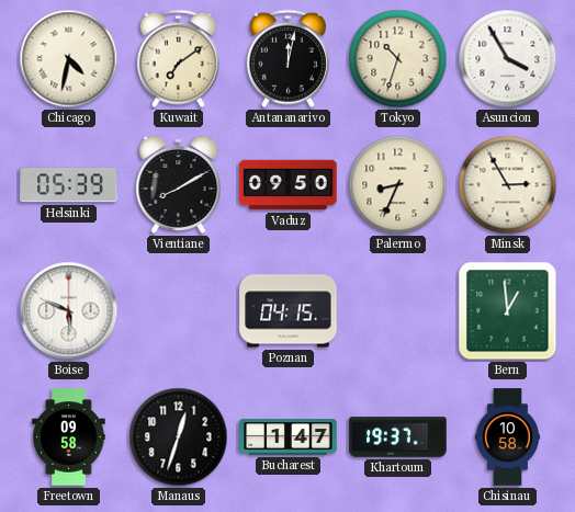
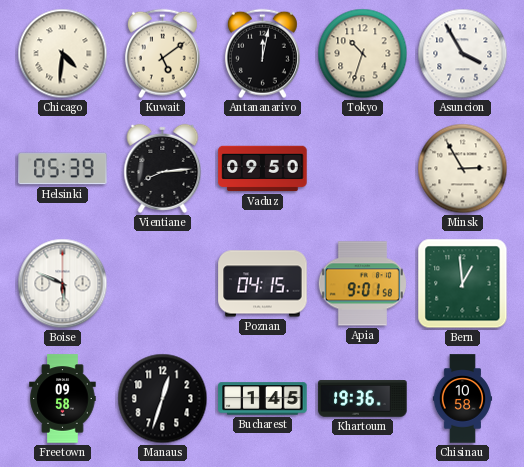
Chicago: 4:32 -> 4:31
Kuwait: 7:09 -> 5:09
Vientiane: 8:10 -> 8:14
Palermo: 8:34 -> none
Apia: none -> 9:01
Bucharest: 1:47 -> 1:45
Khartoum: 19:37 -> 19:36
